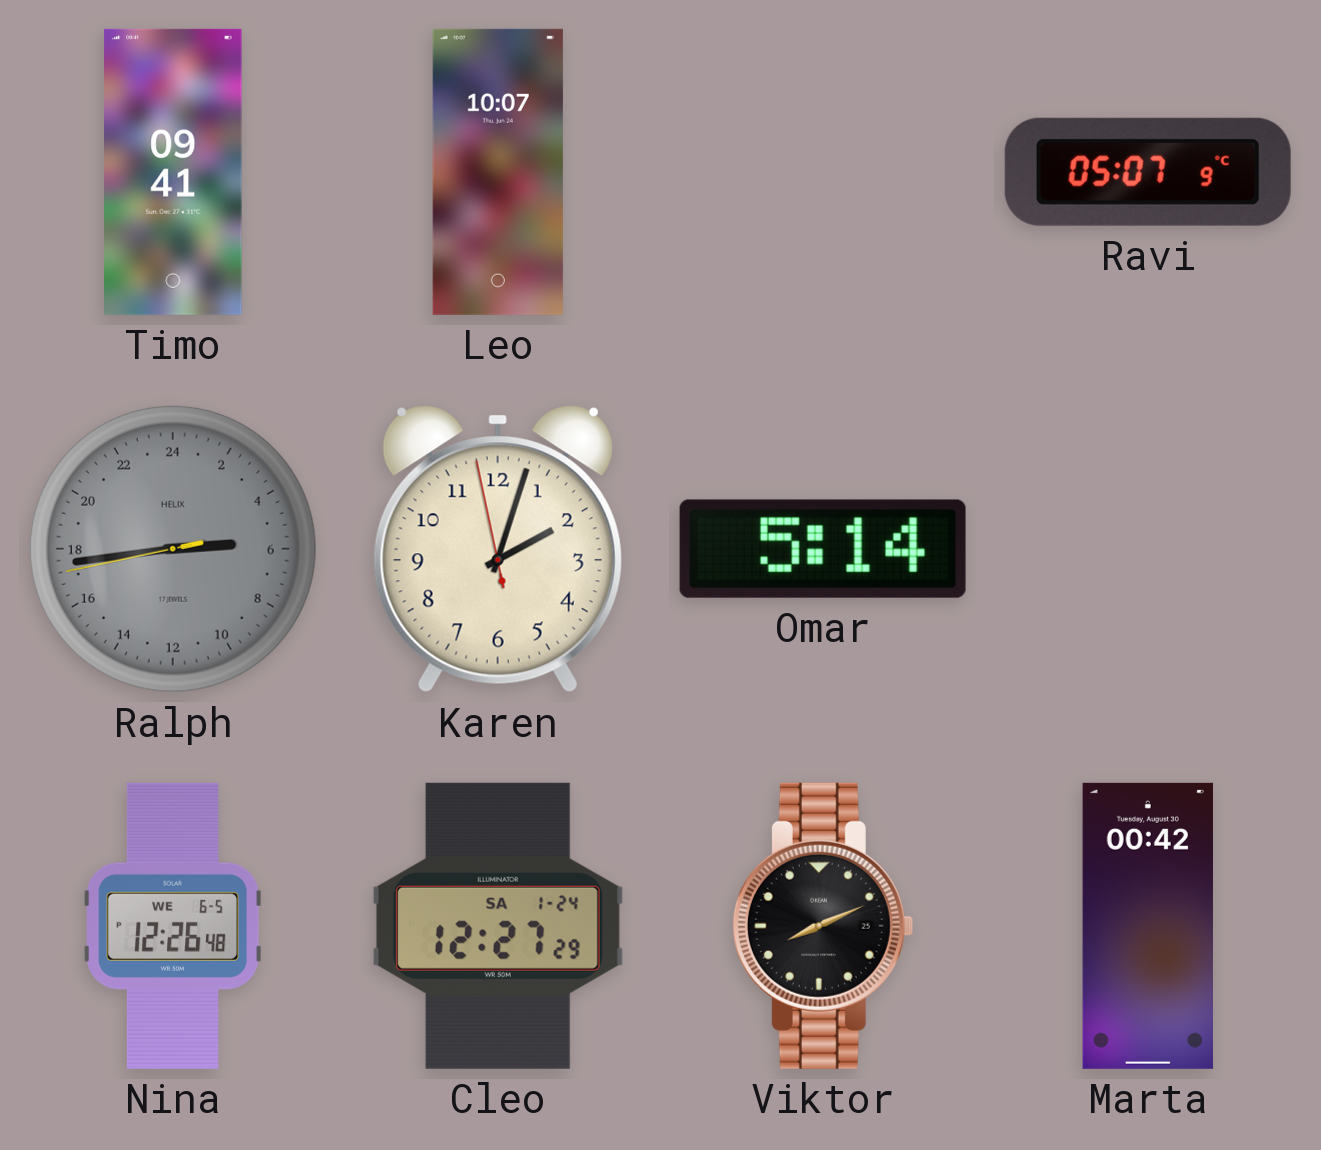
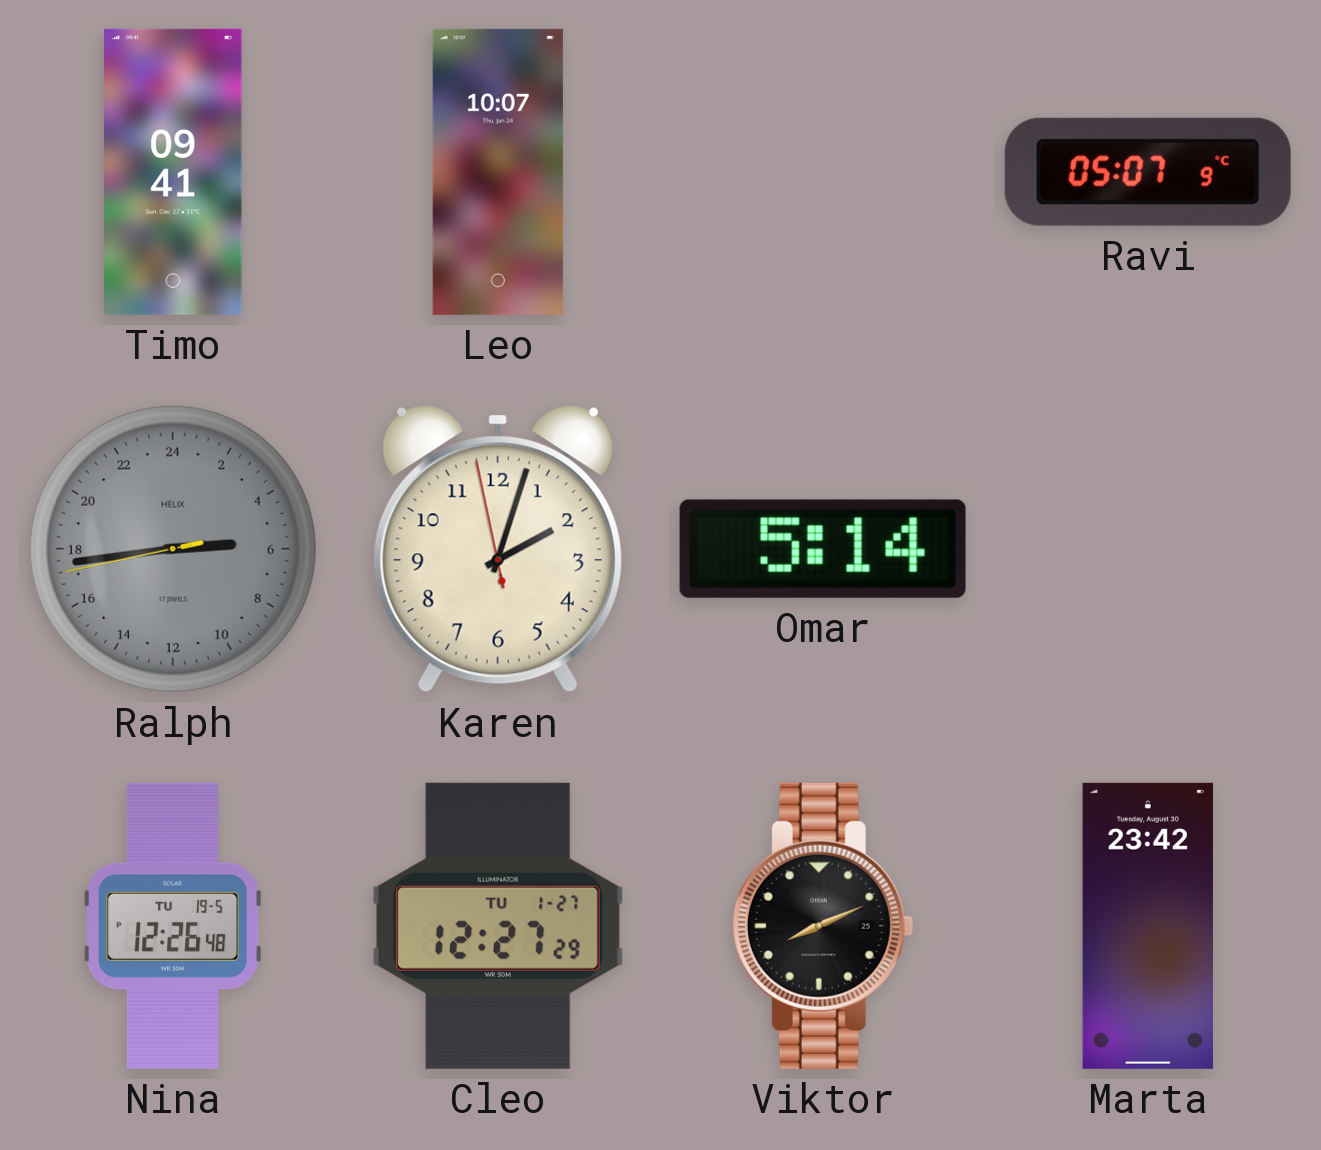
Nina date: WE 6-5 -> TU 19-5
Cleo date: SA 1-24 -> TU 1-27
Marta: 00:42 -> 23:42
